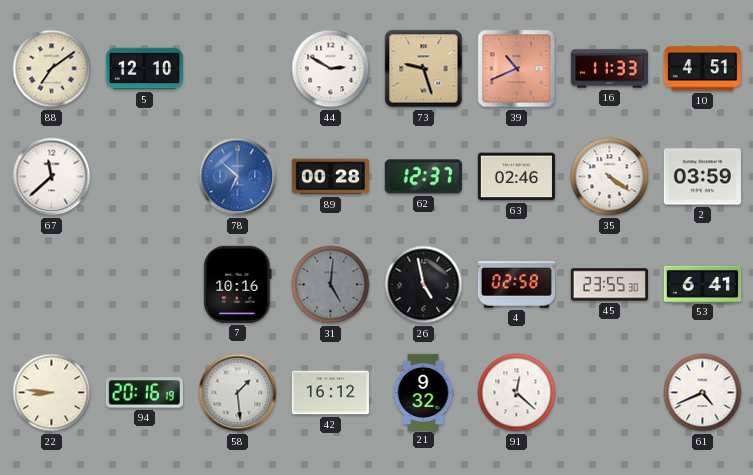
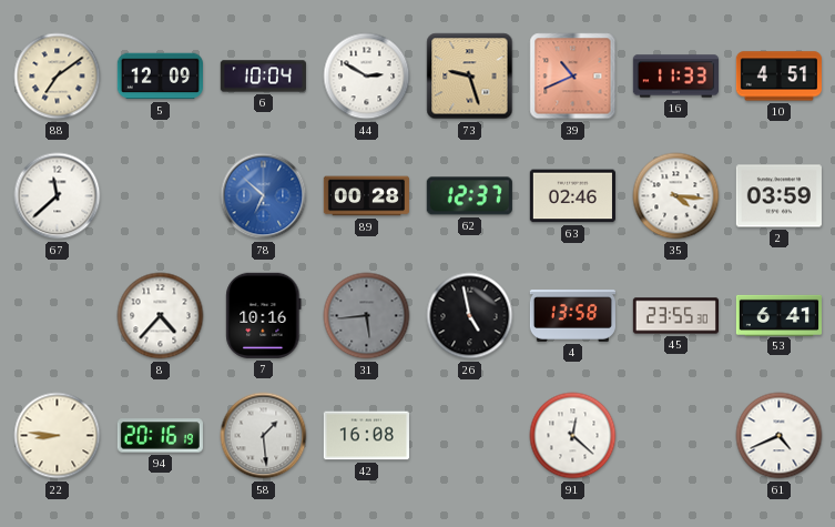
5: 12:10 -> 12:09
6: none -> 10:04
35: 4:21 -> 4:16
8: none -> 4:37
31: 5:01 -> 5:44
4: 02:58 -> 13:58
42: 16:12 -> 16:08
21: 9:32 -> none
